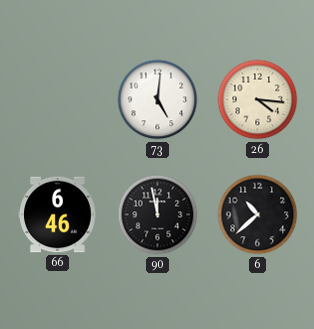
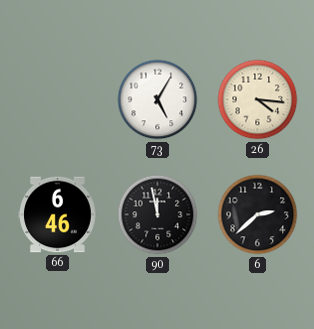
73: 5:01 -> 5:05
6: 10:38 -> 2:38
